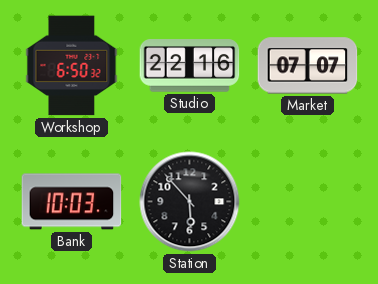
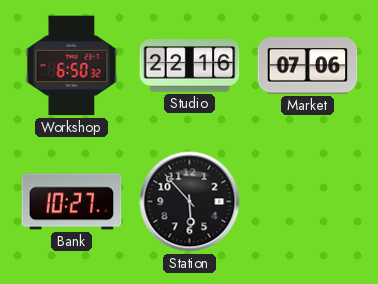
Market: 07:07 -> 07:06
Bank: 10:03 -> 10:27
